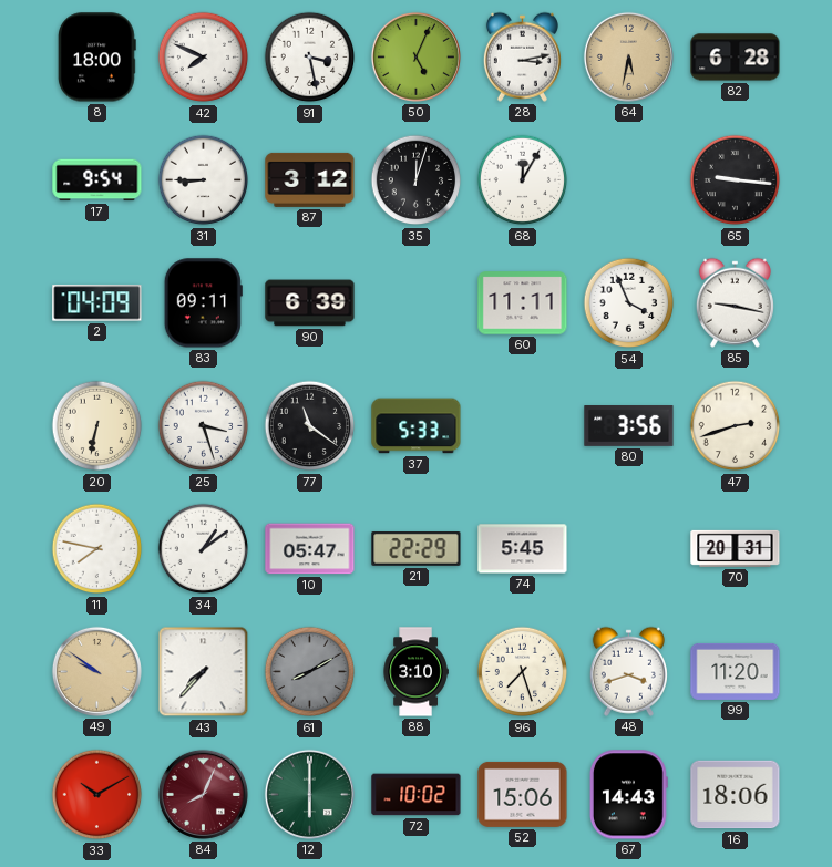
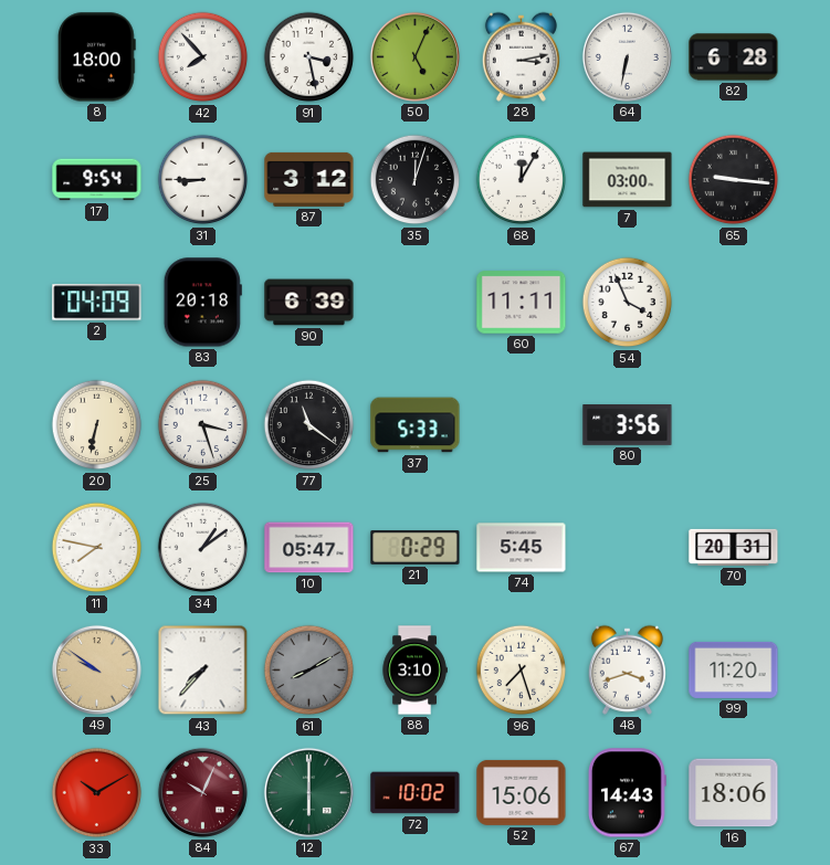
42: 7:49 -> 7:53
64: 5:32 -> 6:32
64 dial: champagne -> white
7: none -> 03:00
83: 09:11 -> 20:18
85: 9:17 -> none
47: 2:42 -> none
21: 22:29 -> 0:29
84: 8:04 -> 10:04
